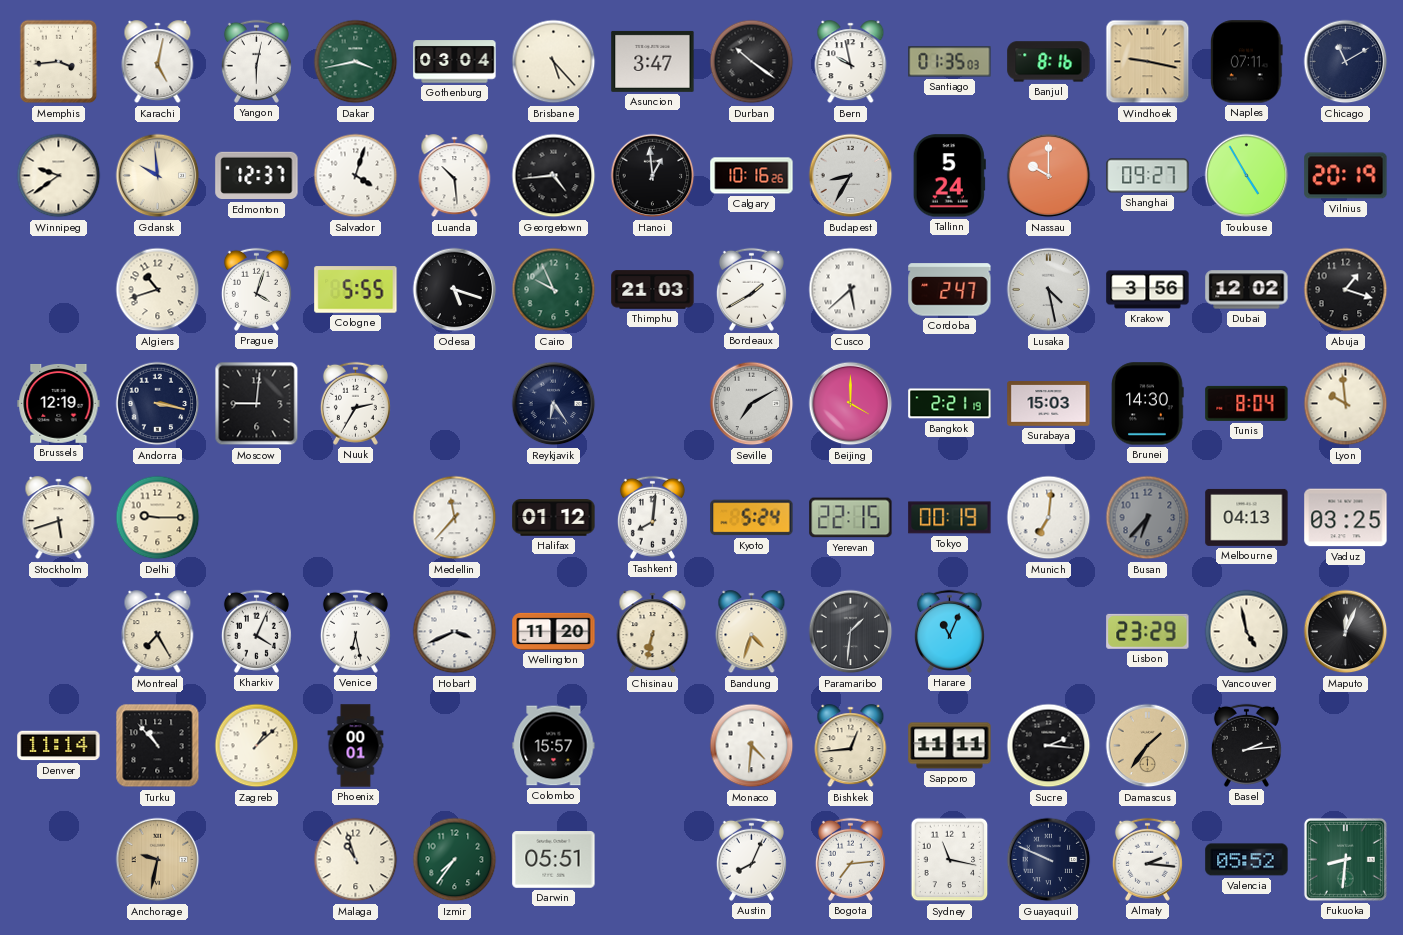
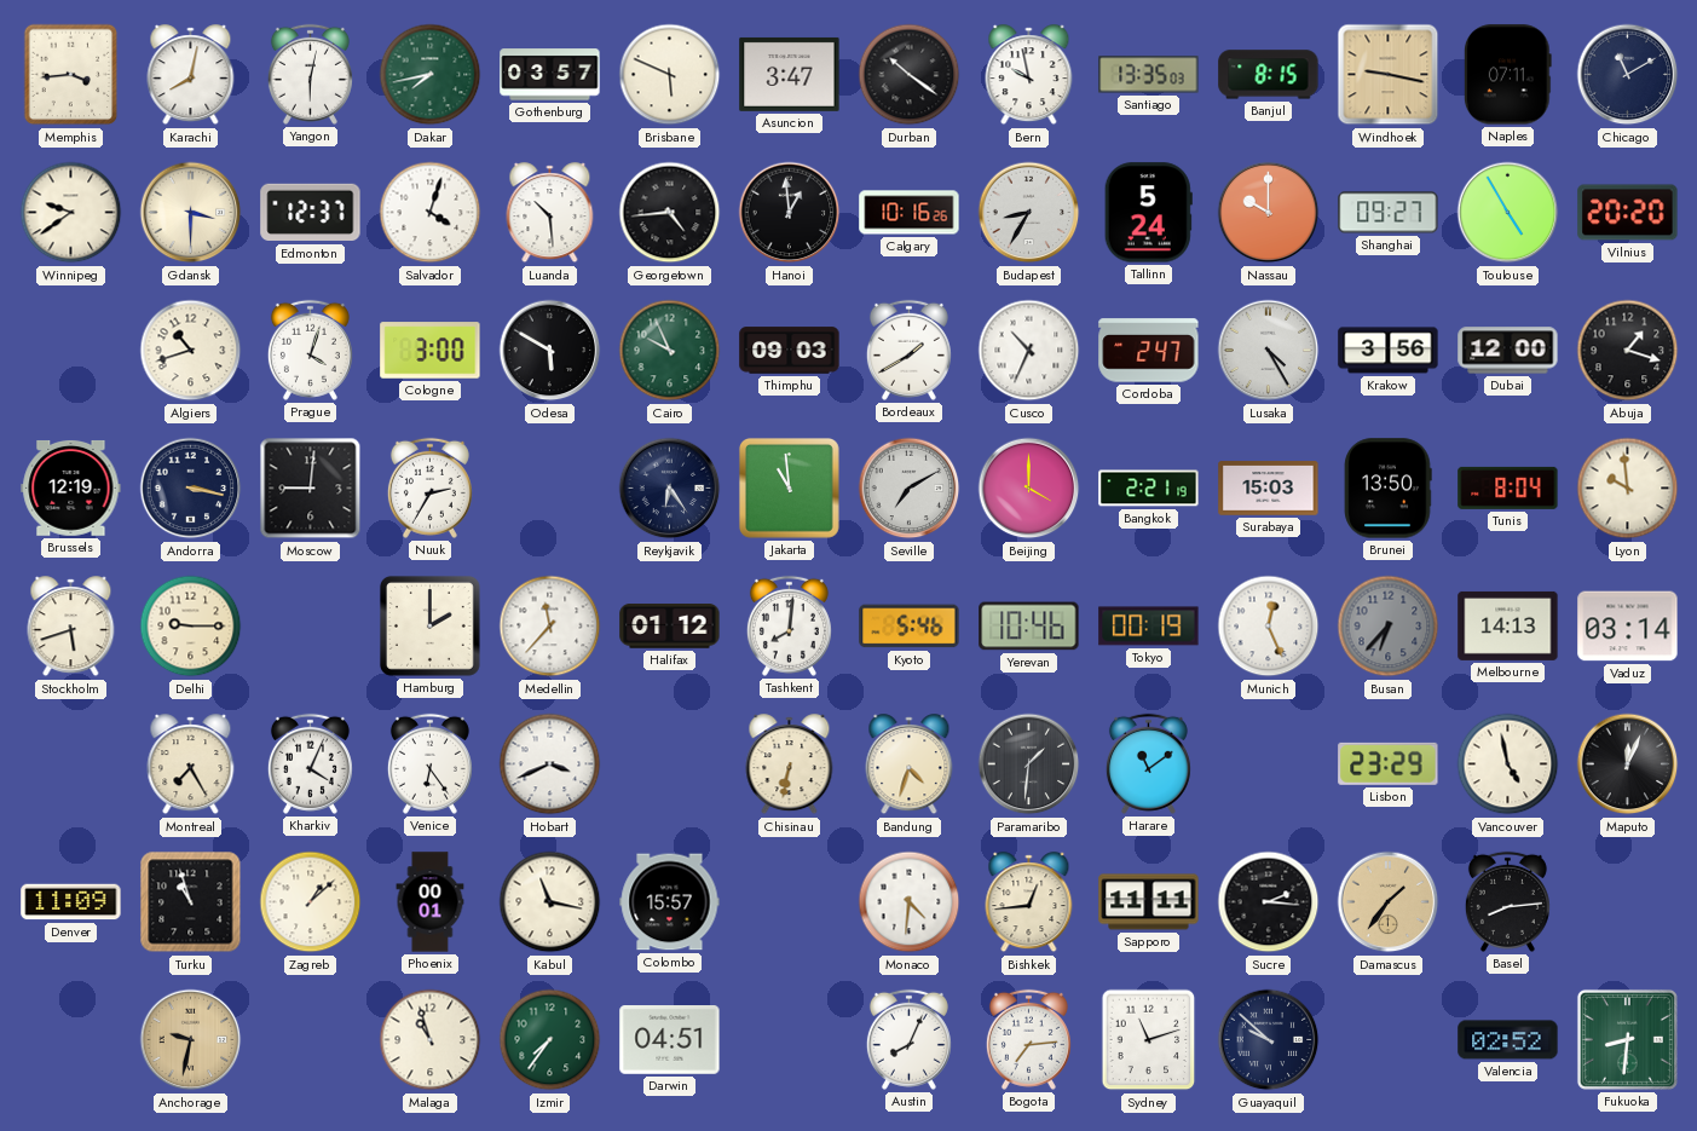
Karachi: 5:02 -> 8:02
Dakar: 3:43 -> 7:43
Gothenburg: 03:04 -> 03:57
Brisbane: 5:23 -> 5:49
Santiago: 01:35 -> 13:35
Banjul: 8:16 -> 8:15
Gdansk: 9:59 -> 3:30
Vilnius: 20:19 -> 20:20
Cologne: 5:55 -> 3:00
Odesa: 5:18 -> 5:50
Thimphu: 21:03 -> 09:03
Cusco: 5:38 -> 10:34
Lusaka: 4:28 -> 4:25
Dubai: 12:02 -> 12:00
Jakarta: none -> 10:59
Brunei: 14:30 -> 13:50
Hamburg: none -> 2:00
Kyoto: 5:24 -> 5:46
Yerevan: 22:15 -> 10:46
Munich: 7:01 -> 12:26
Melbourne: 04:13 -> 14:13
Vaduz: 03:25 -> 03:14
Venice: 6:28 -> 6:24
Wellington: 11:20 -> none
Harare: 11:04 -> 11:09
Denver: 11:14 -> 11:09
Turku: 10:53 -> 10:57
Kabul: none -> 11:17
Basel: 2:14 -> 8:14
Darwin: 05:51 -> 04:51
Sydney: 11:17 -> 11:12
Guayaquil: 9:49 -> 9:52
Almaty: 2:16 -> none
Valencia: 05:52 -> 02:52
